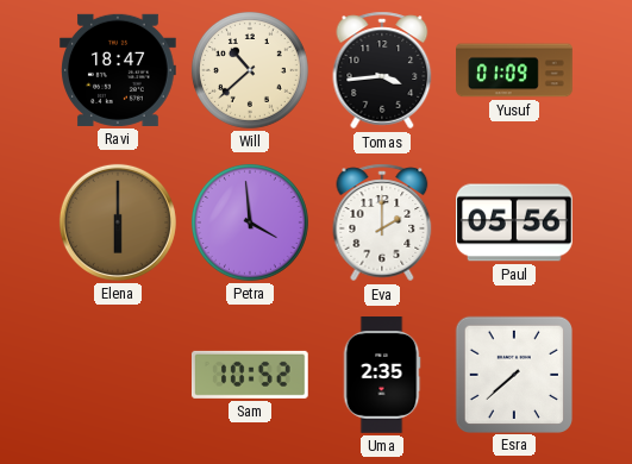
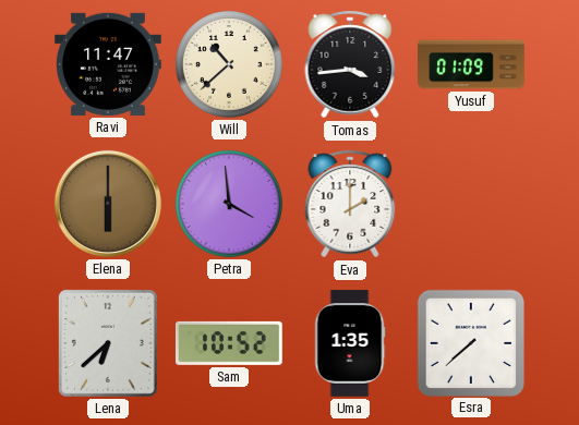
Ravi: 18:47 -> 11:47
Paul: 05:56 -> none
Lena: none -> 6:38
Uma: 2:35 -> 1:35
